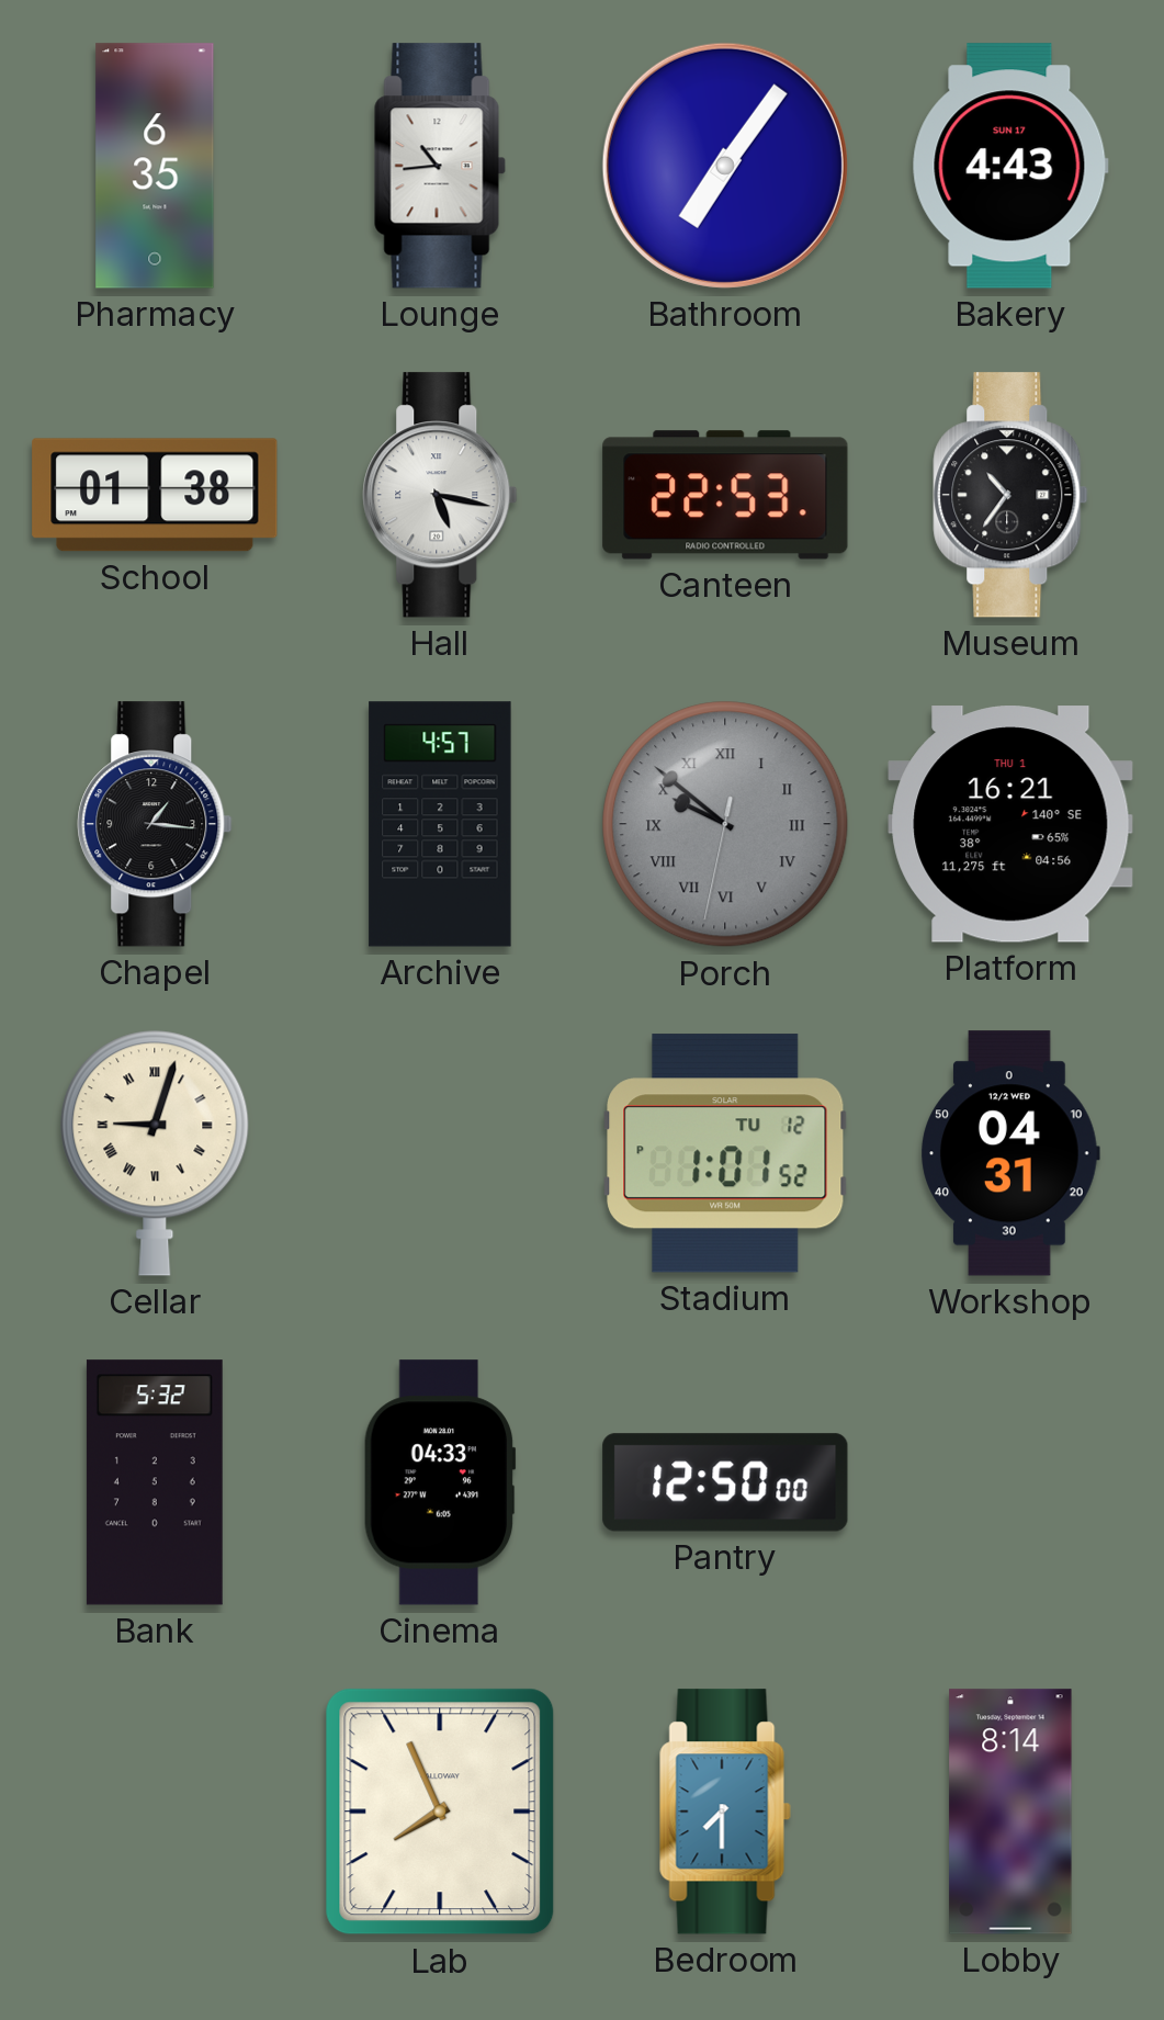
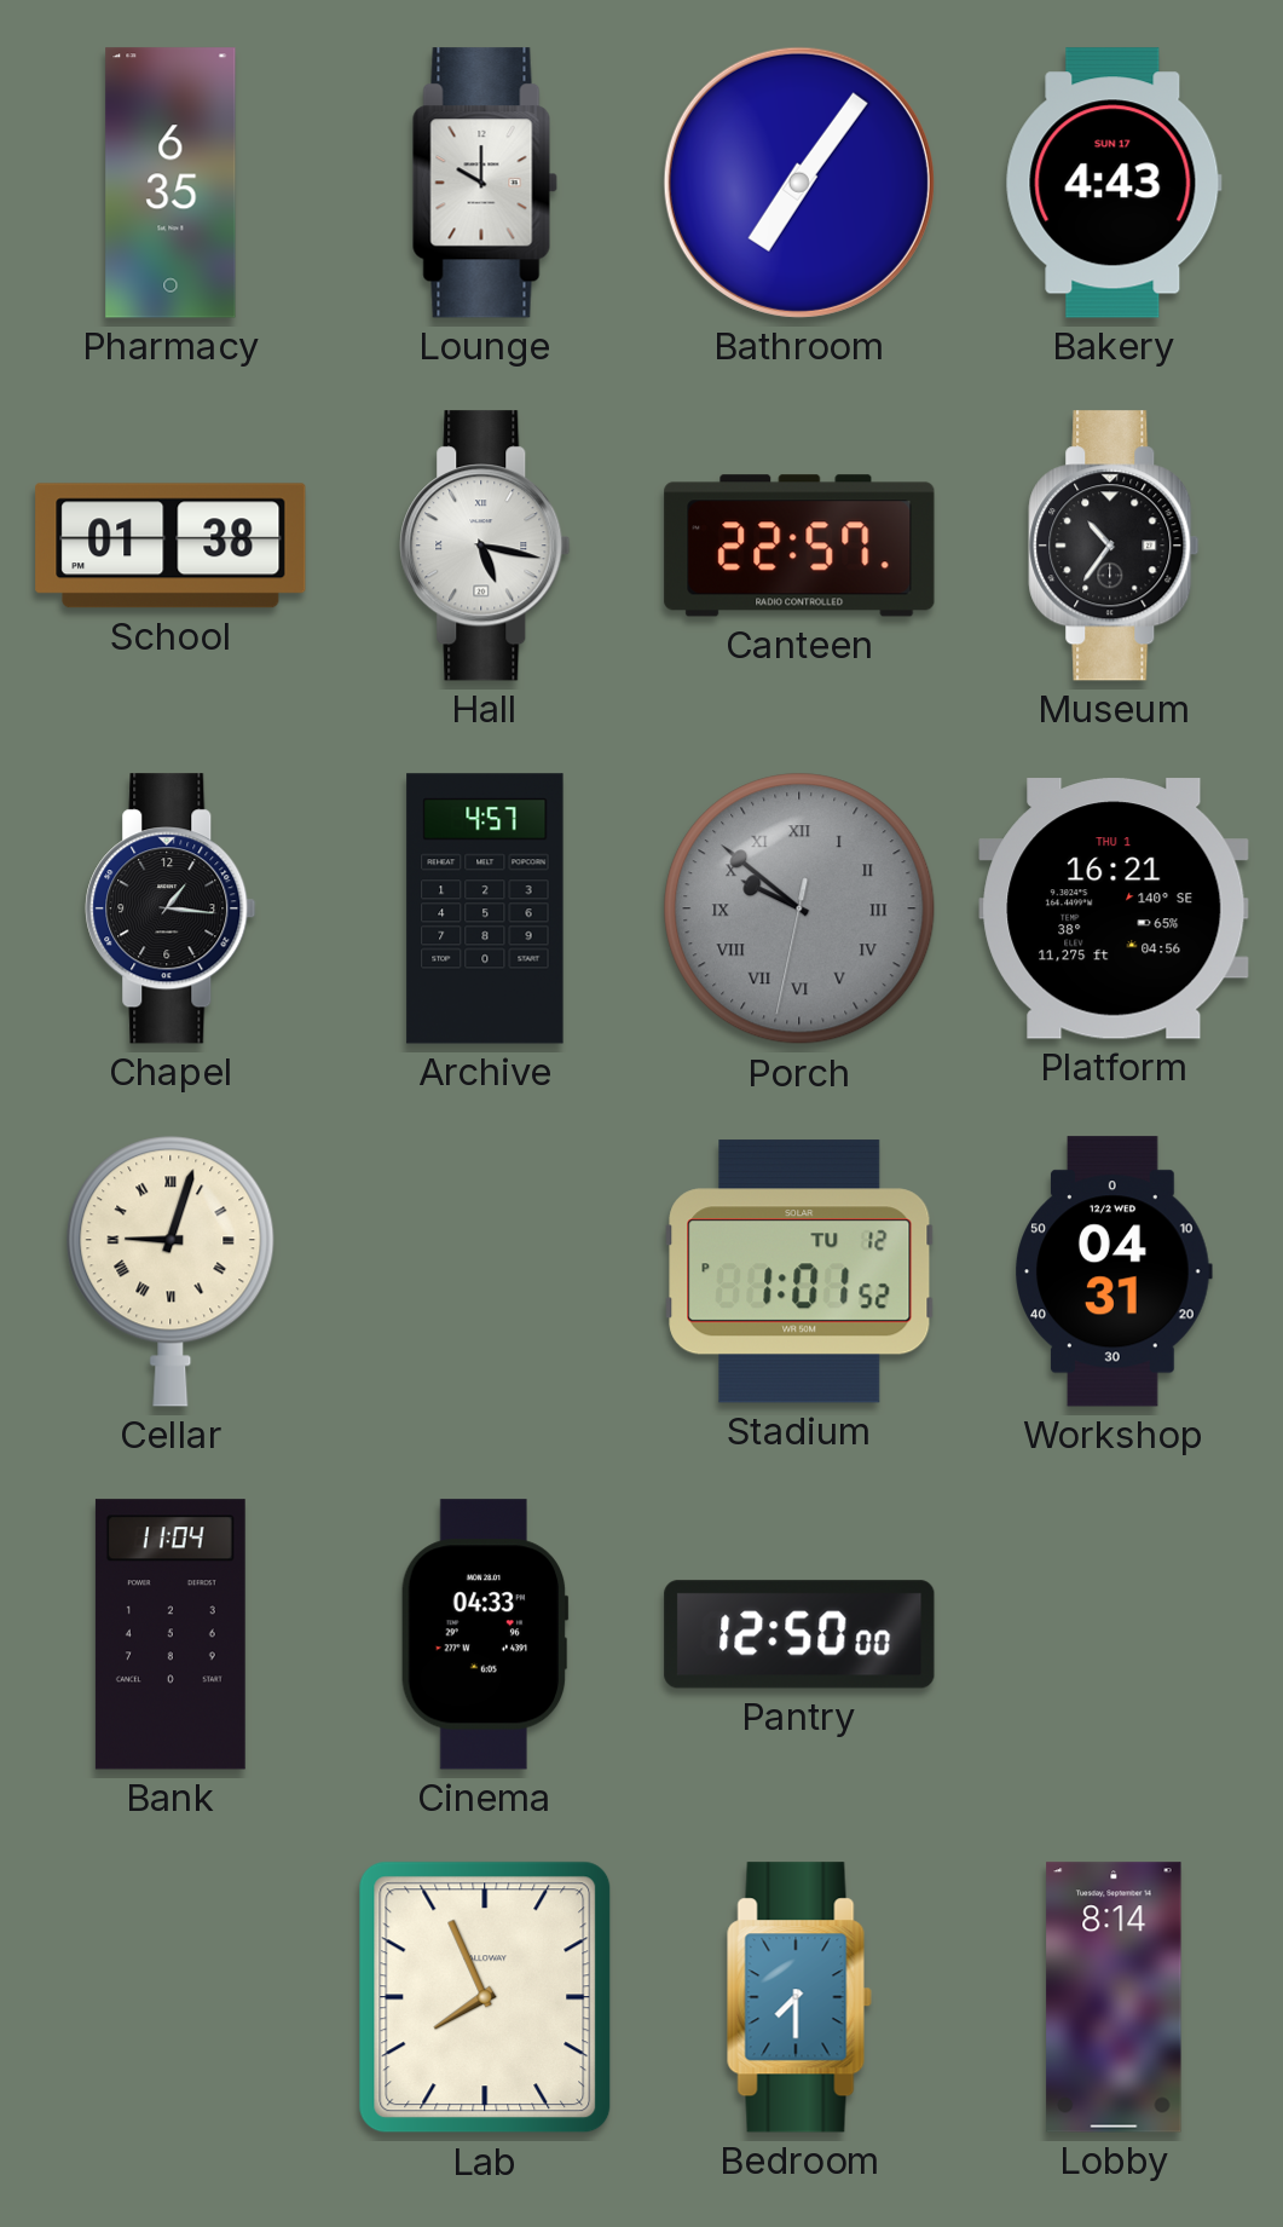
Lounge: 10:44 -> 10:00
Canteen: 22:53 -> 22:57
Bank: 5:32 -> 11:04
